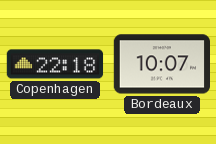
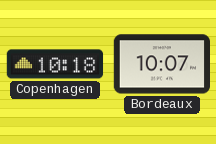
Copenhagen: 22:18 -> 10:18
